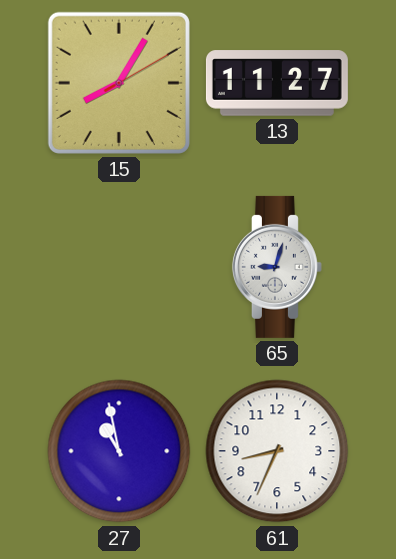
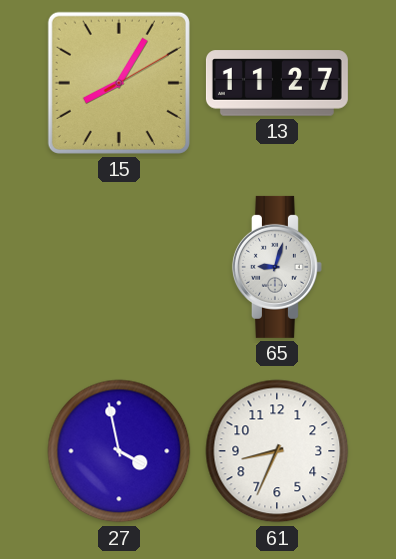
27: 10:58 -> 3:58
